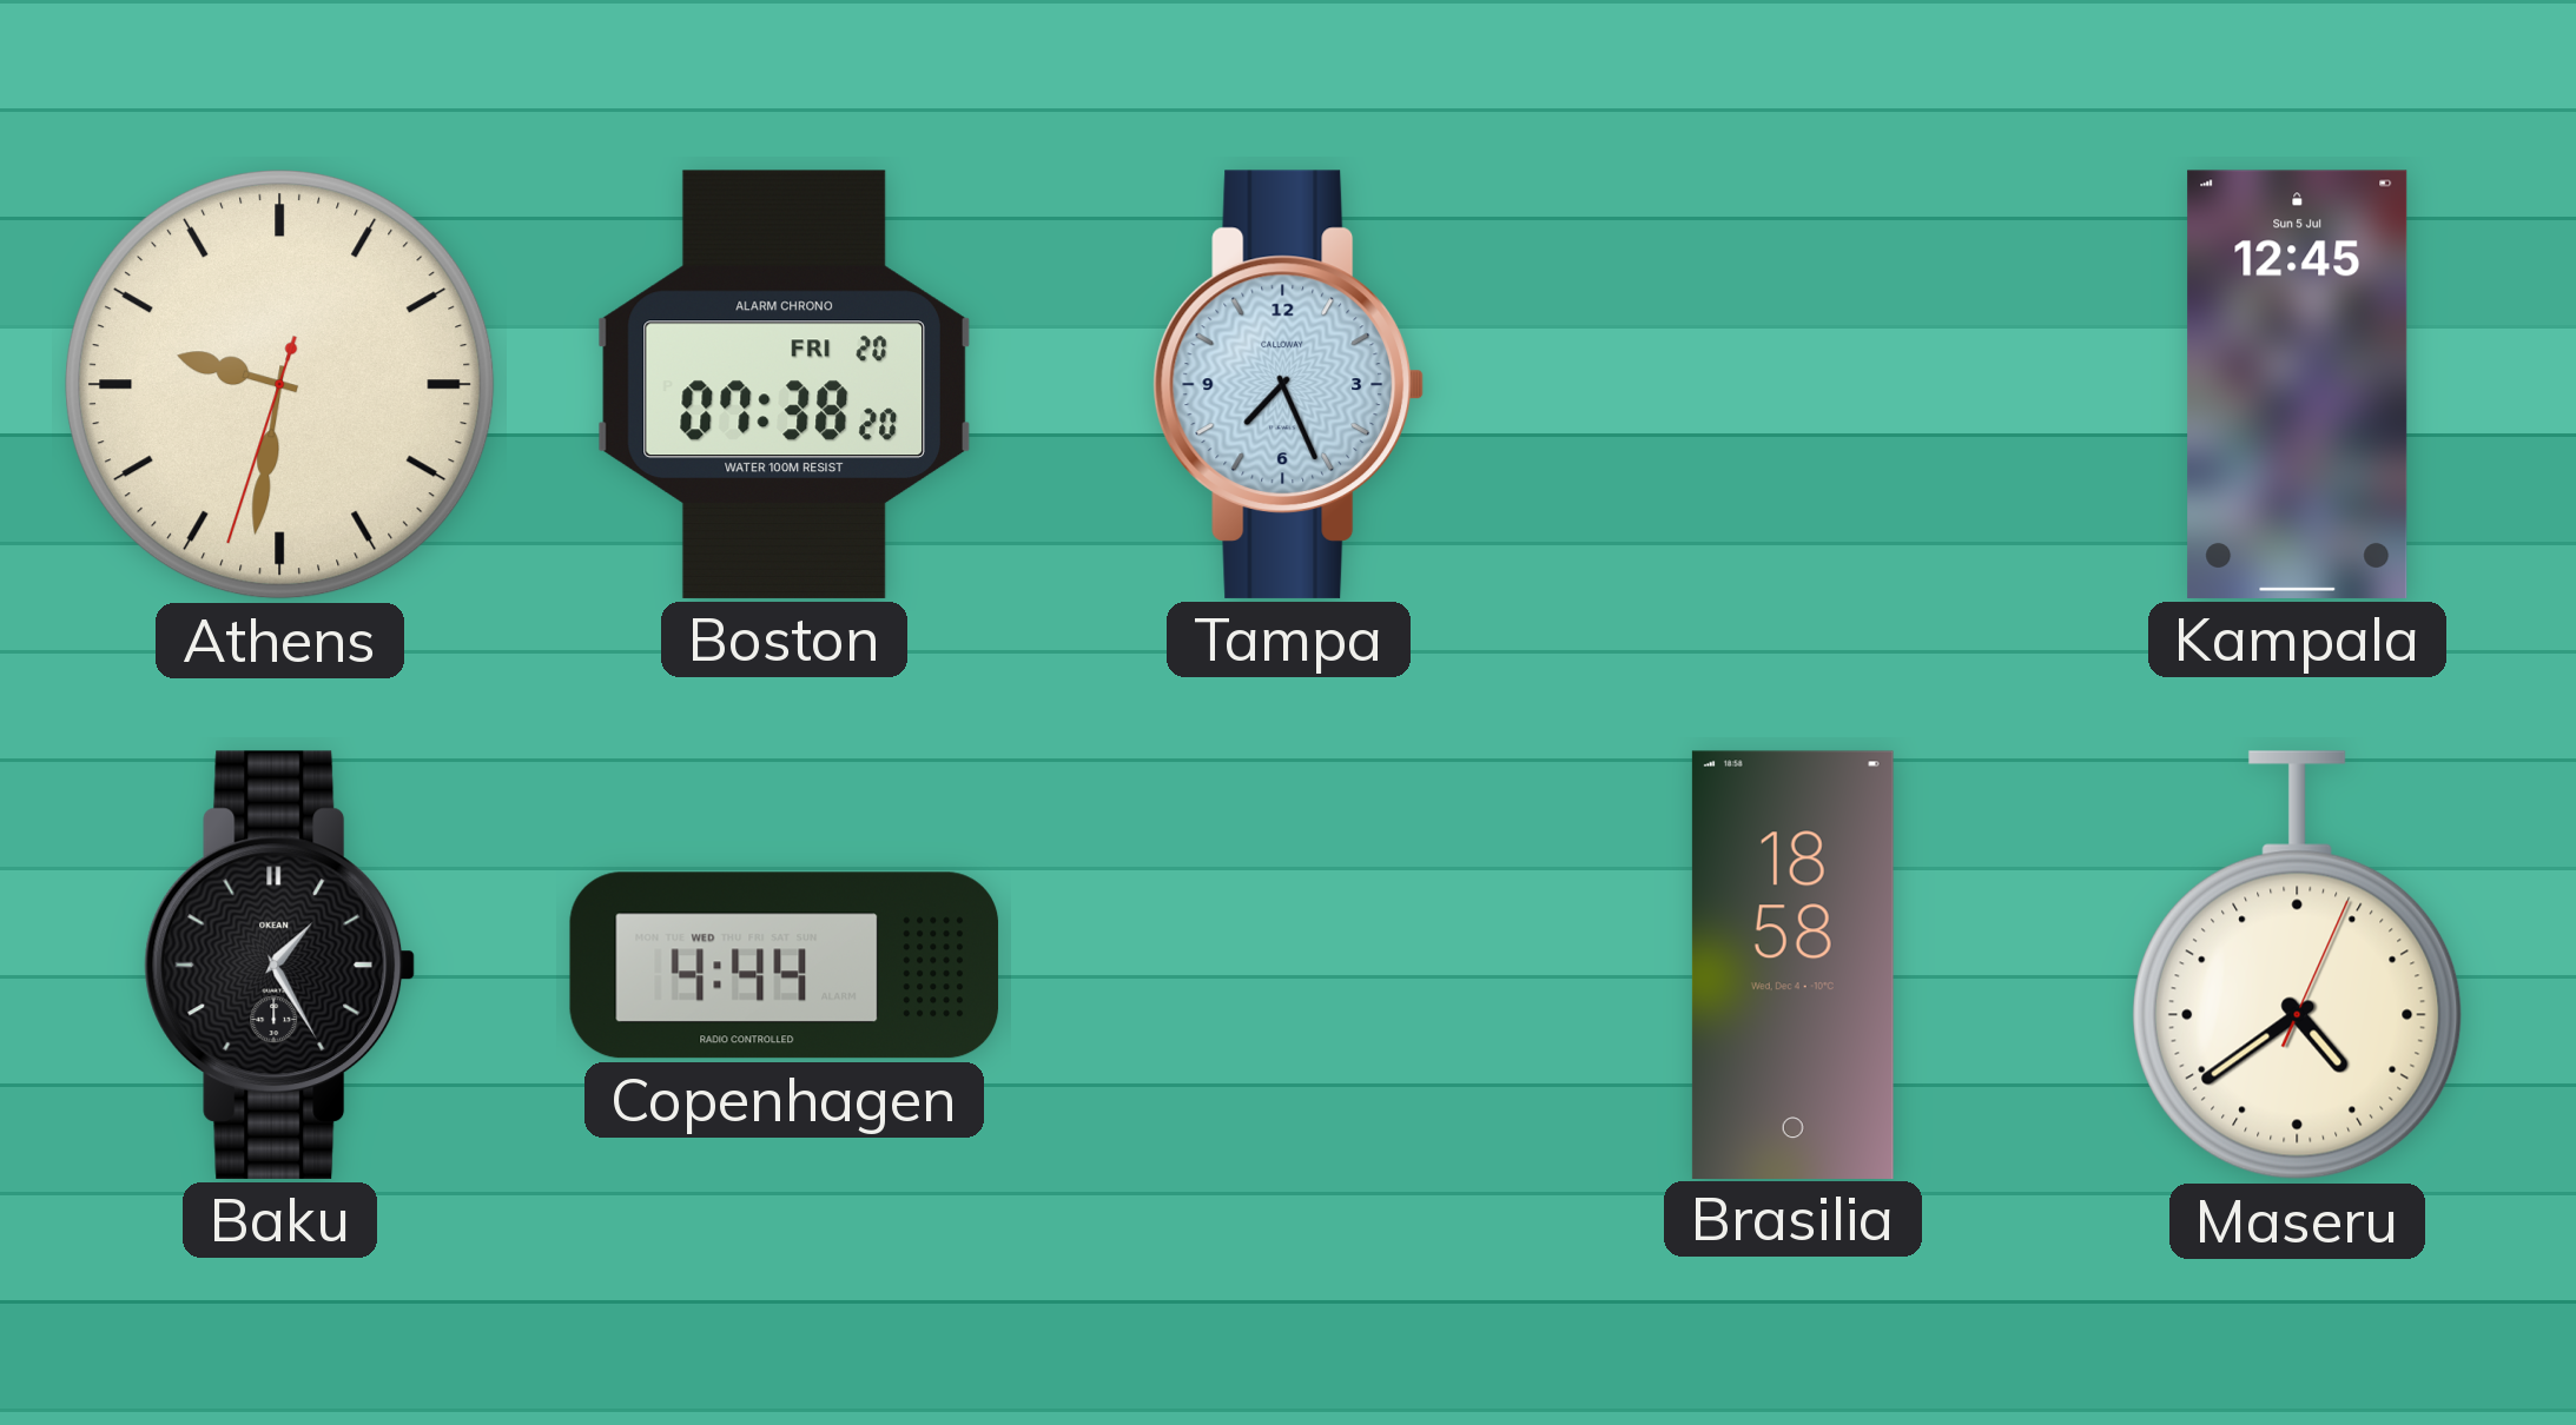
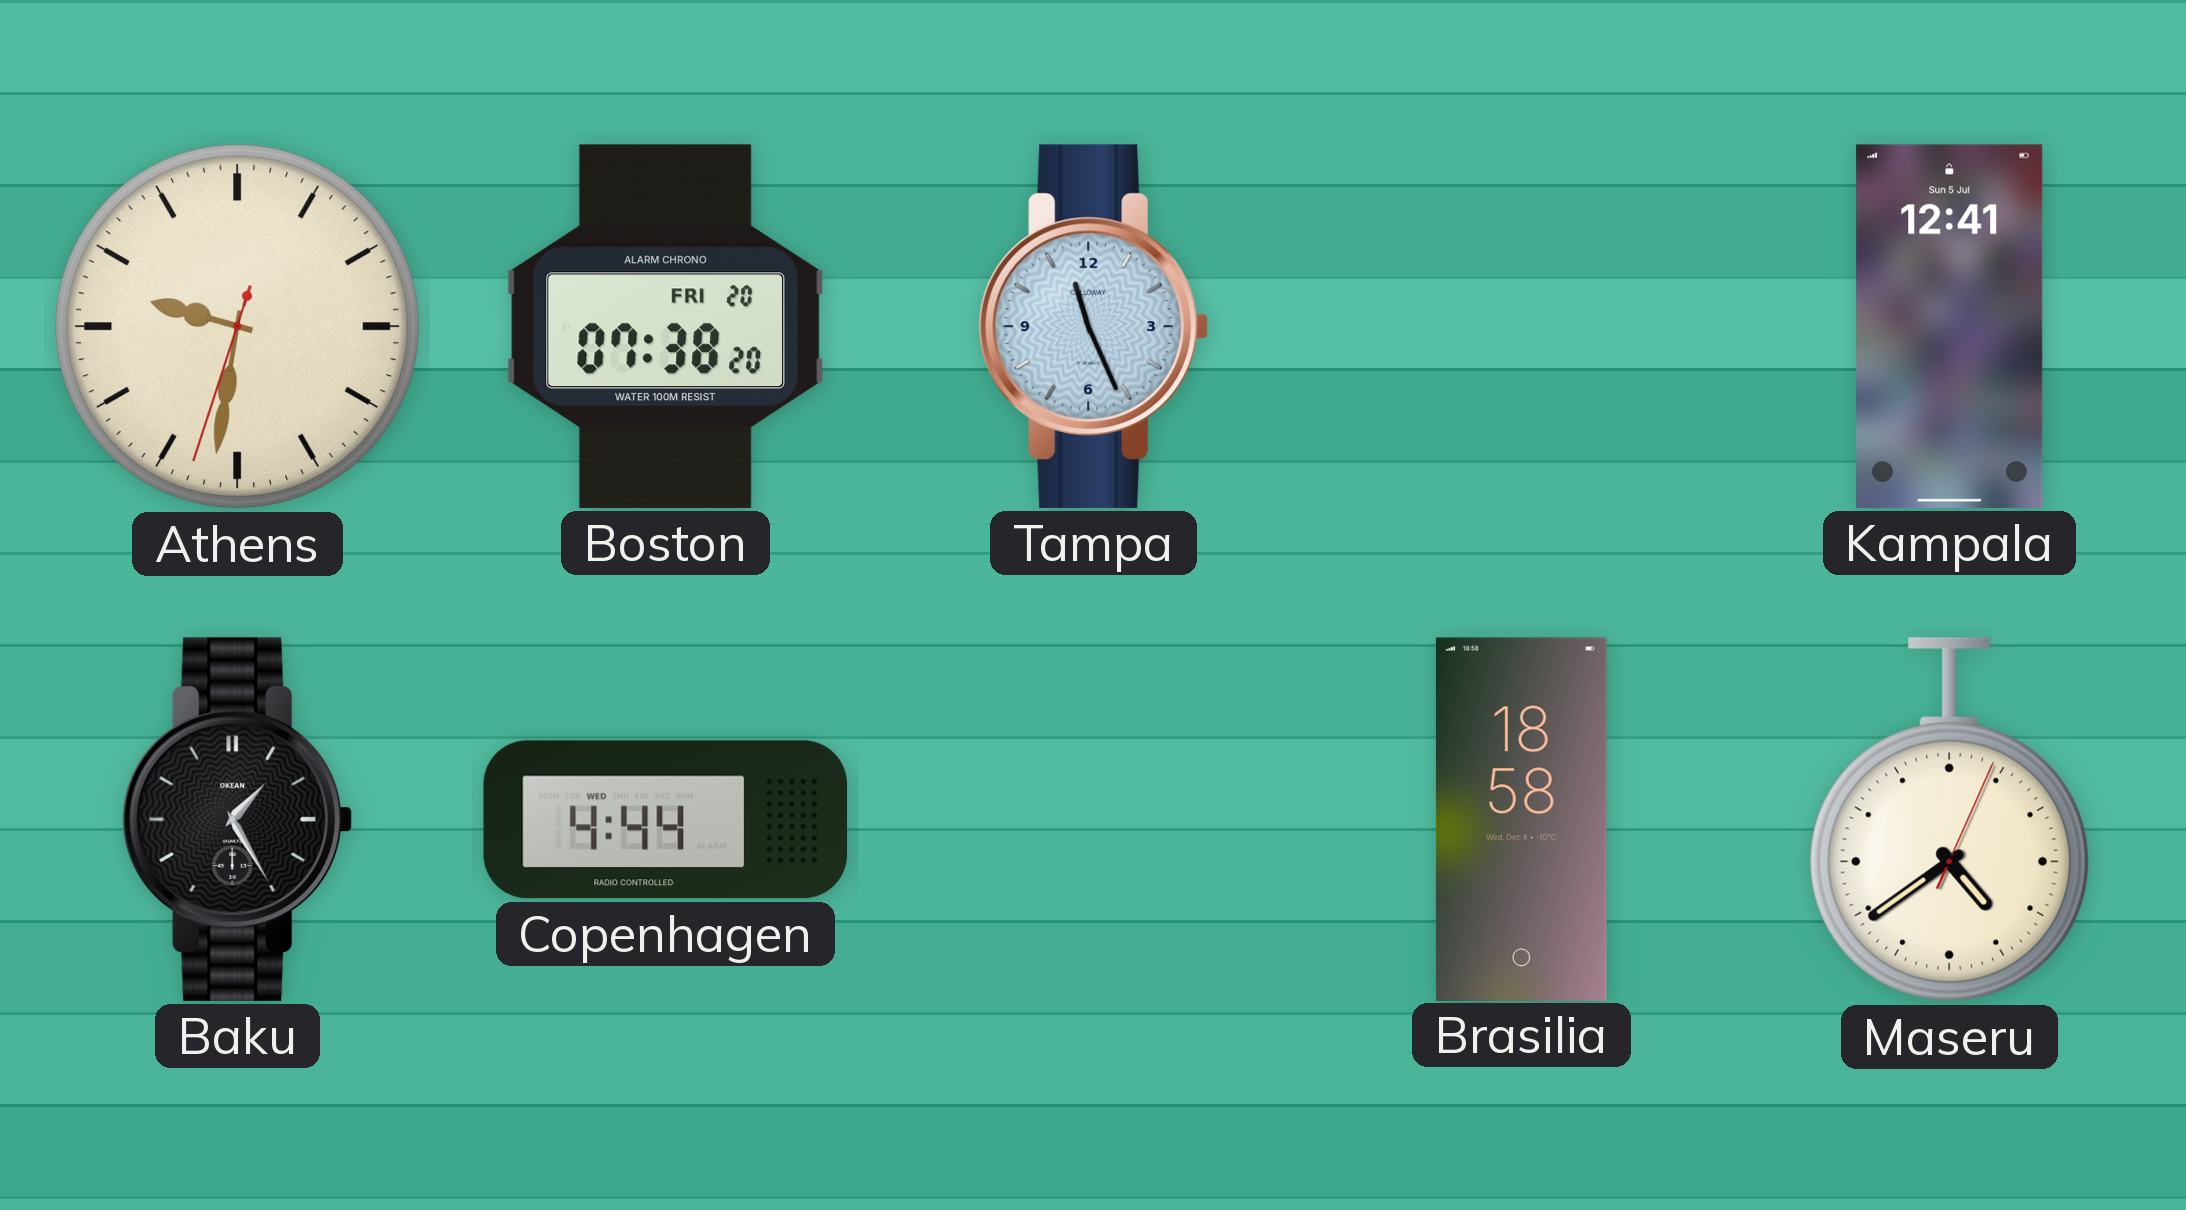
Tampa: 7:26 -> 11:26
Kampala: 12:45 -> 12:41
